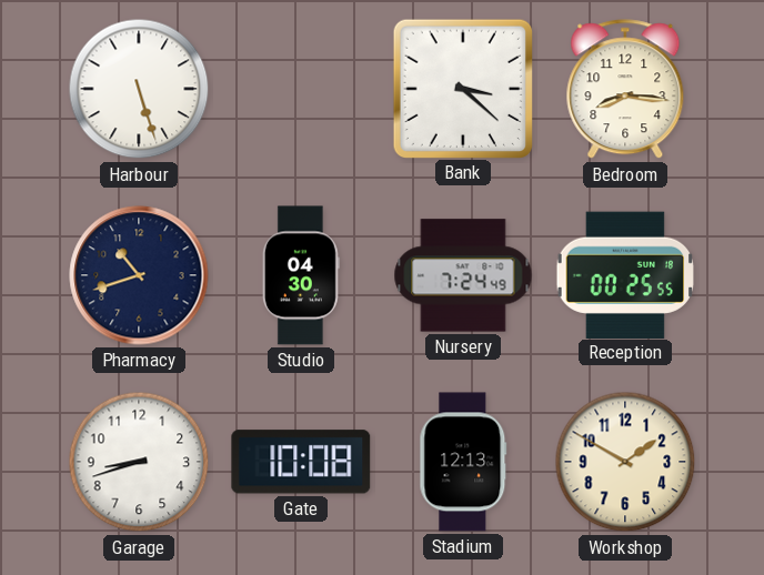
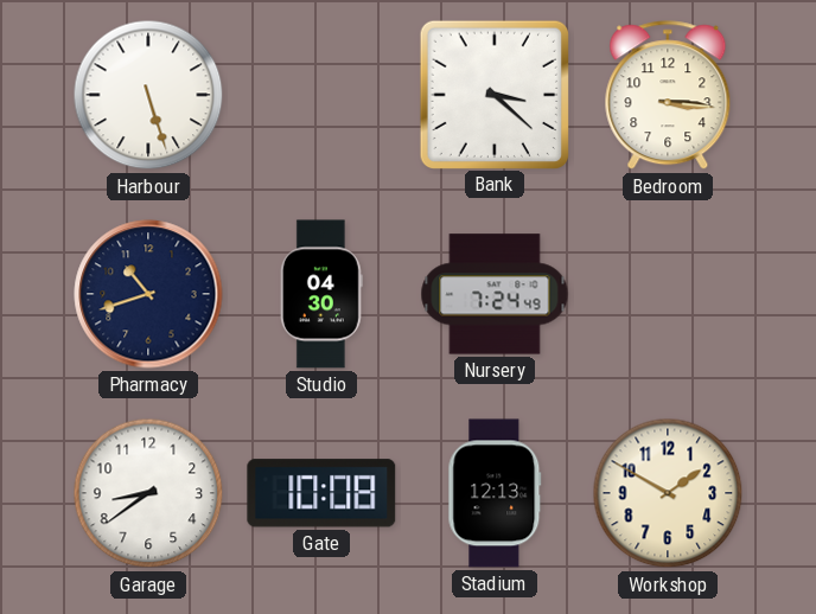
Bedroom: 8:16 -> 3:16
Reception: 00:25 -> none
Garage: 8:42 -> 8:39
